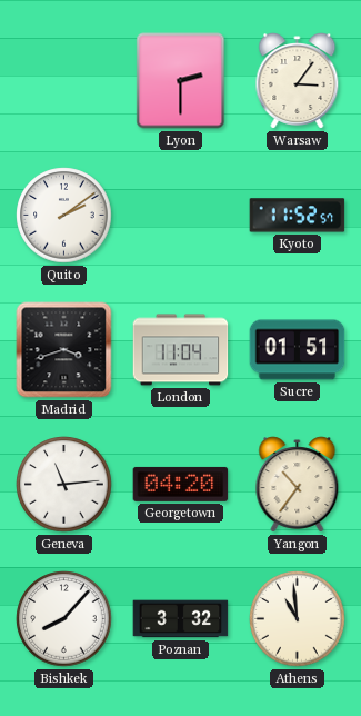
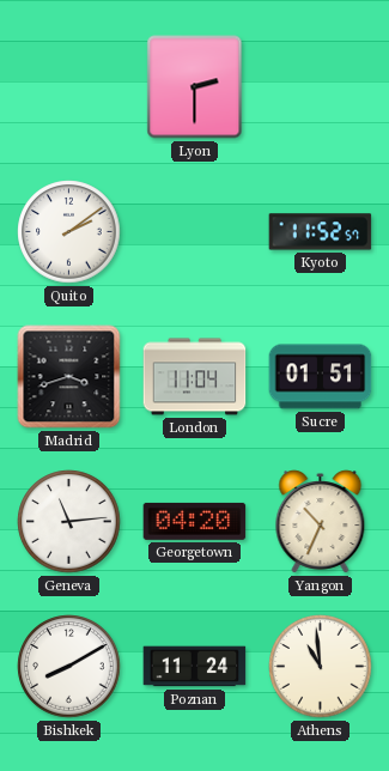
Warsaw: 3:06 -> none
Yangon: 10:36 -> 10:34
Bishkek: 8:07 -> 8:10
Poznan: 3:32 -> 11:24
